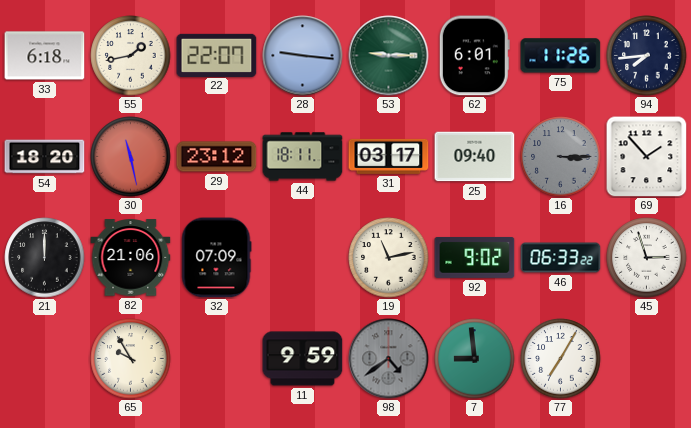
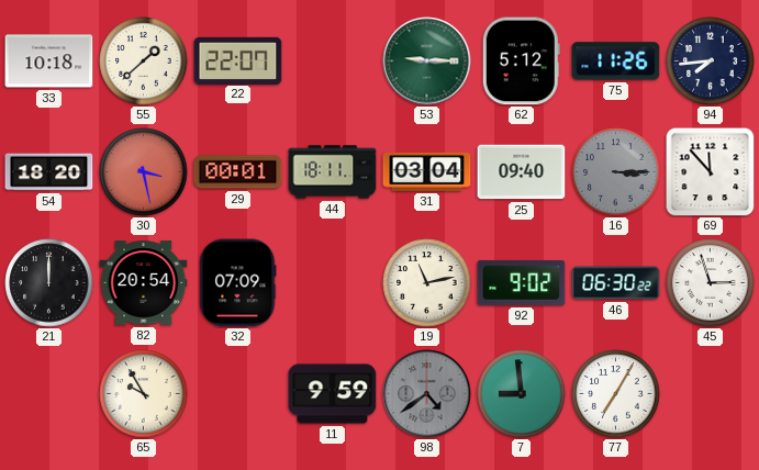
33: 6:18 -> 10:18
55: 1:43 -> 1:38
28: 9:16 -> none
62: 6:01 -> 5:12
30: 11:28 -> 3:28
29: 23:12 -> 00:01
31: 03:17 -> 03:04
69: 1:53 -> 11:53
82: 21:06 -> 20:54
46: 06:33 -> 06:30
